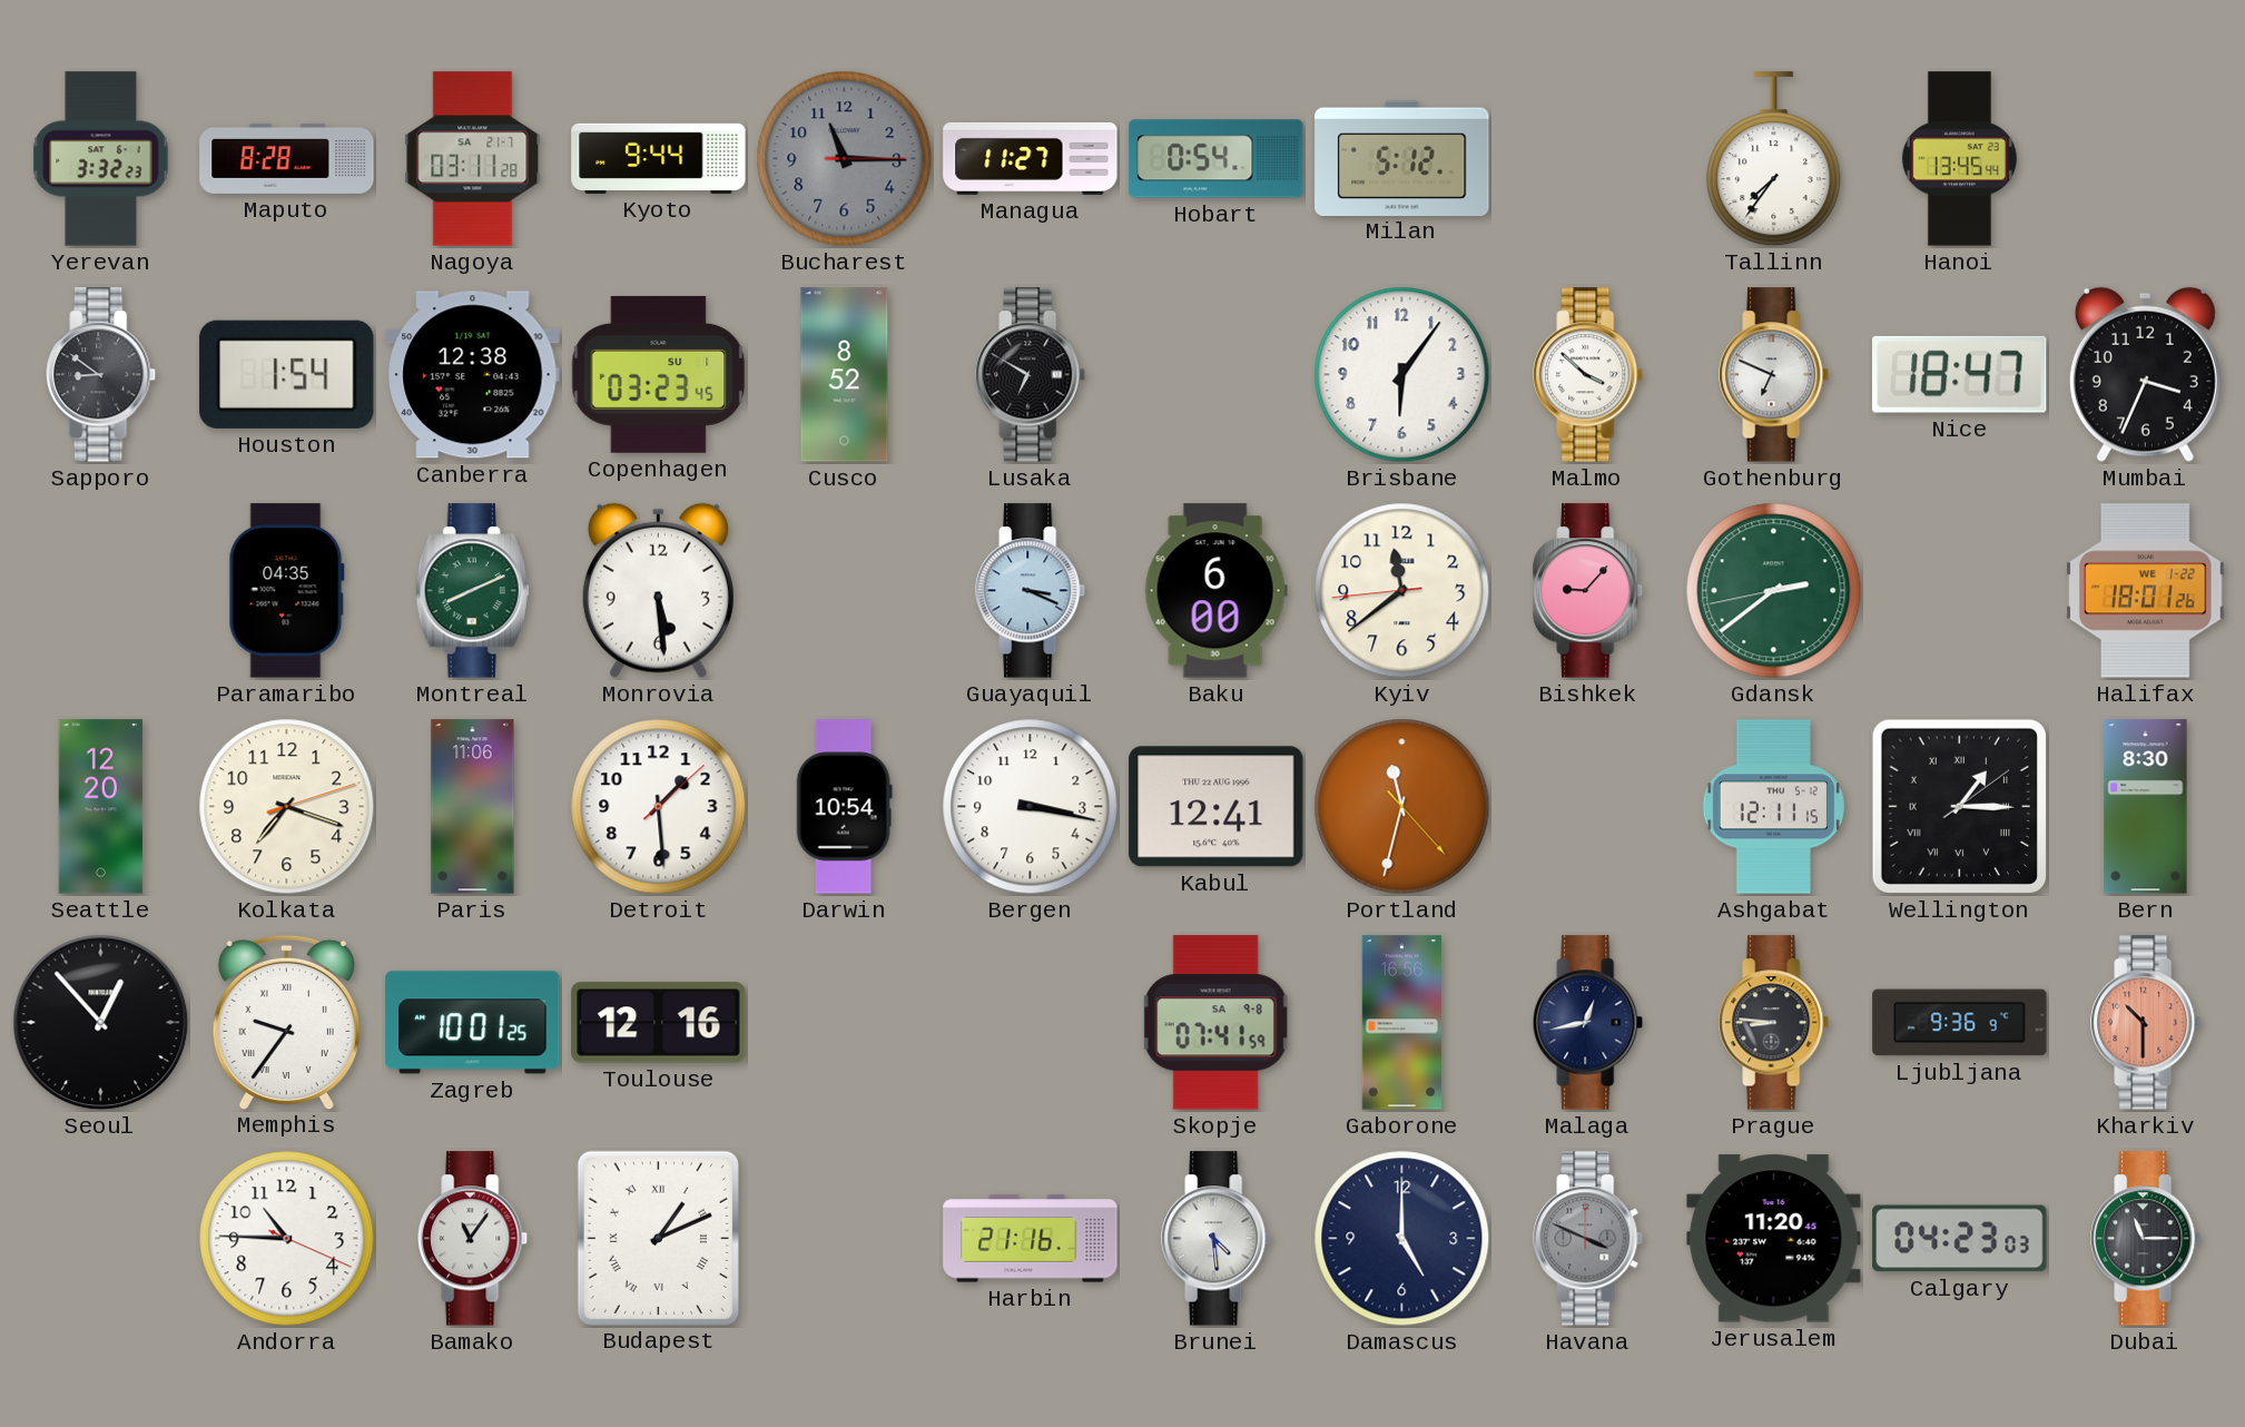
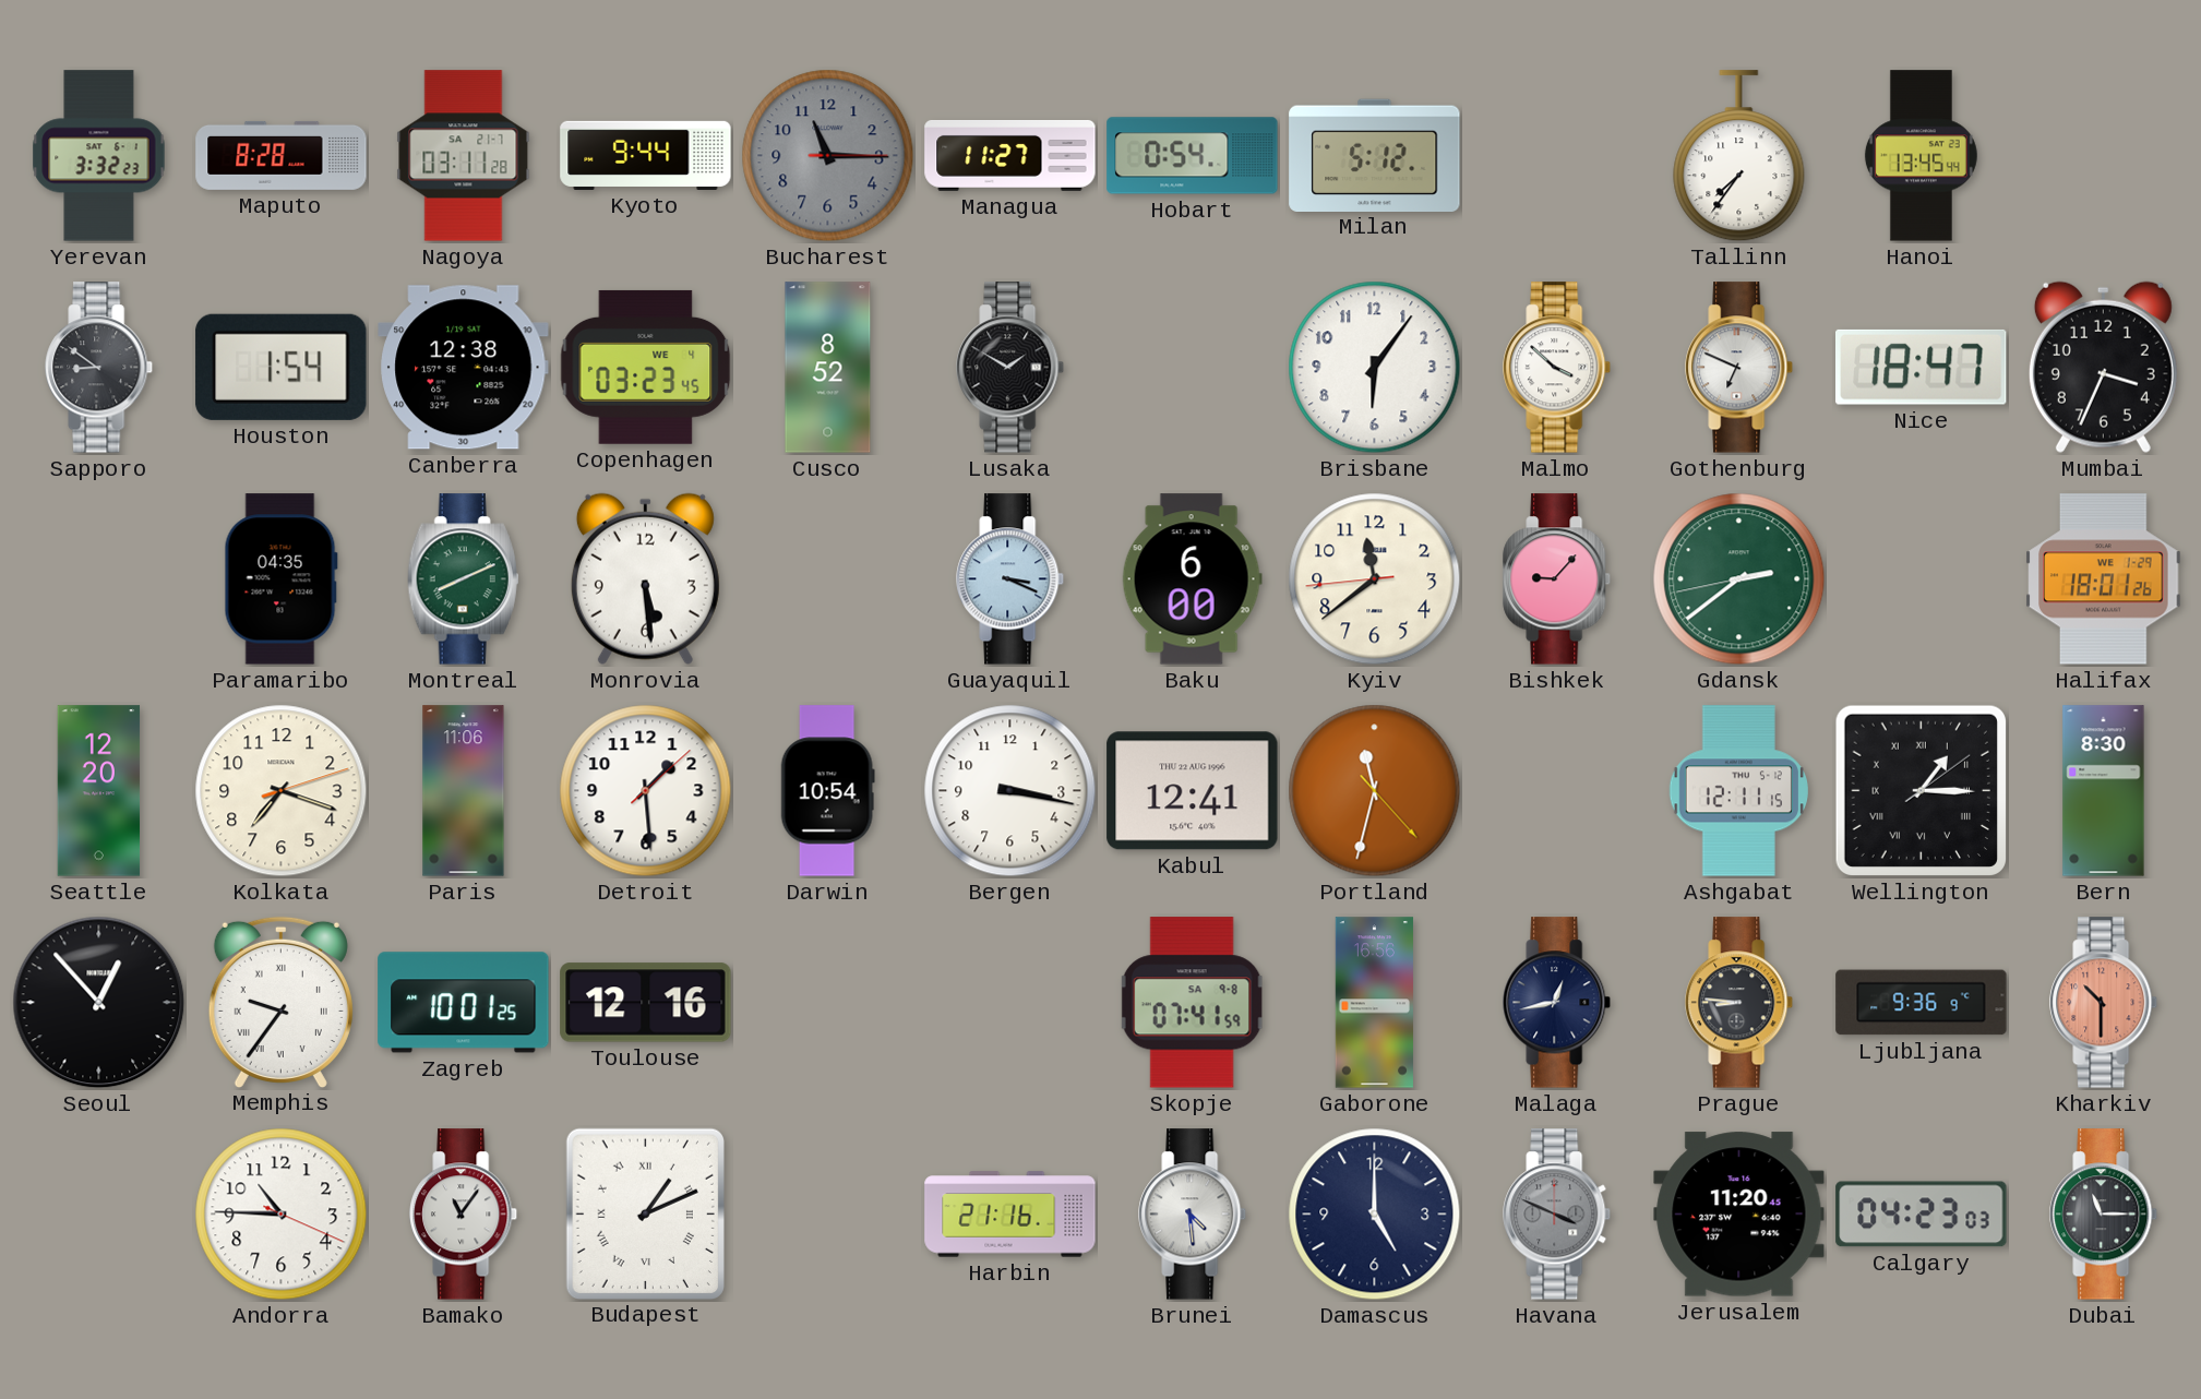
Copenhagen date: SU 1 -> WE 4
Lusaka: 6:50 -> 1:50
Halifax date: WE 1-22 -> WE 1-29
